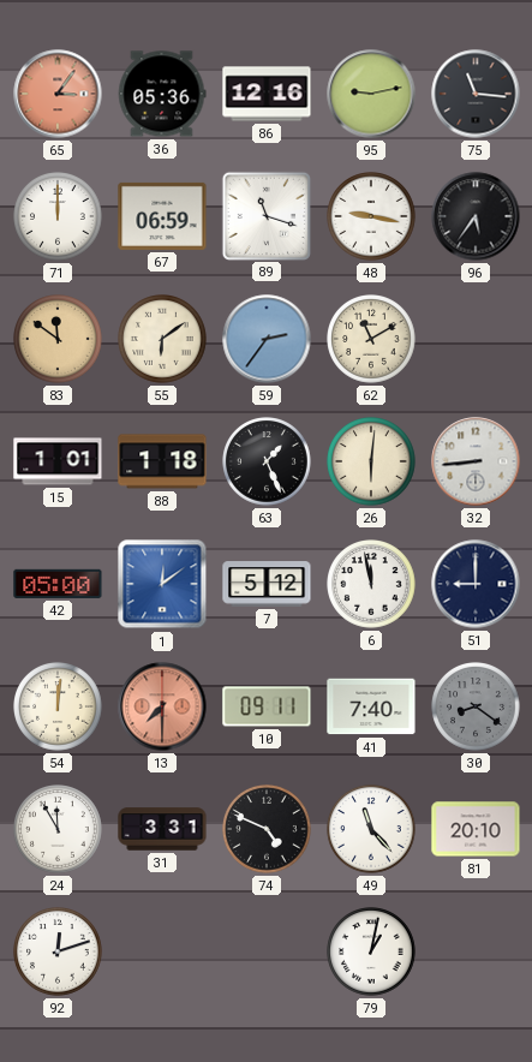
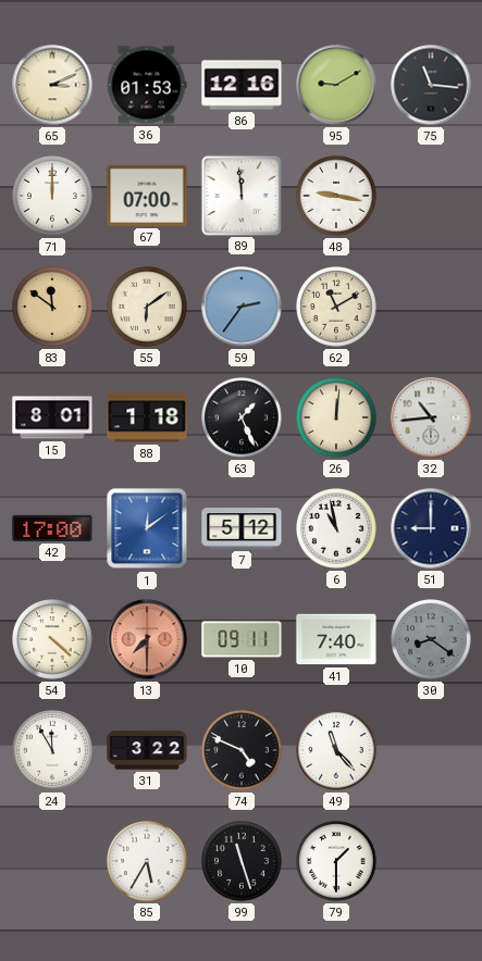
65: 3:06 -> 3:11
65 dial: salmon -> cream
36: 05:36 -> 01:53
95: 9:13 -> 9:10
67: 06:59 -> 07:00
89: 11:18 -> 11:59
96: 5:36 -> none
15: 1:01 -> 8:01
26: 6:01 -> 12:01
32: 8:44 -> 10:44
42: 05:00 -> 17:00
6: 11:58 -> 10:58
54: 12:01 -> 4:22
31: 3:31 -> 3:22
81: 20:10 -> none
92: 12:12 -> none
85: none -> 5:35
99: none -> 11:27
79: 1:02 -> 1:30
